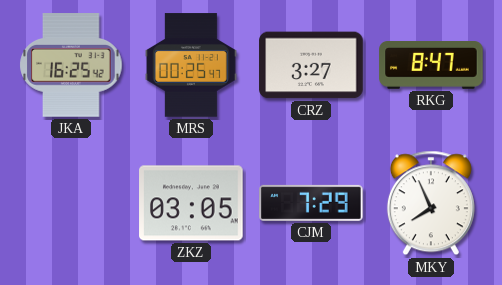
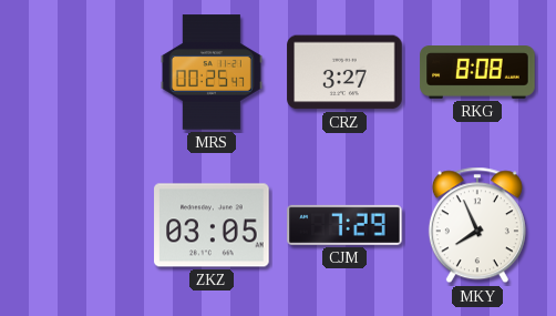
JKA: 16:25 -> none
RKG: 8:47 -> 8:08
